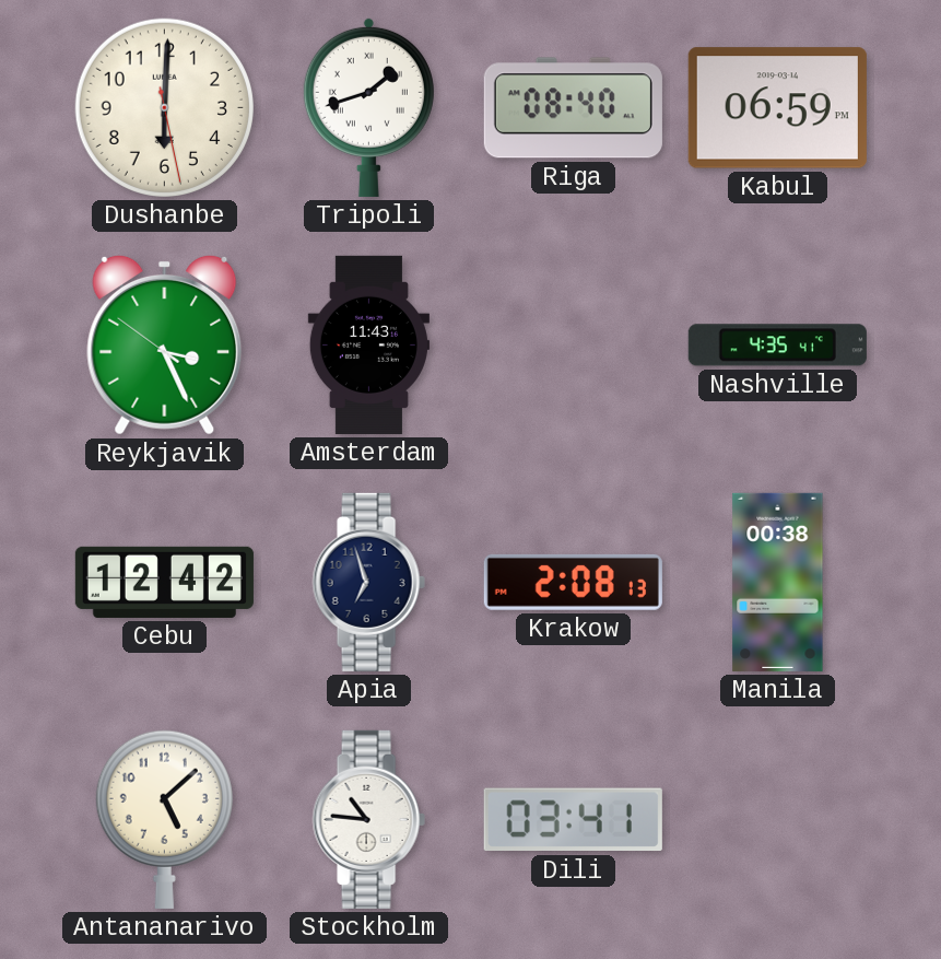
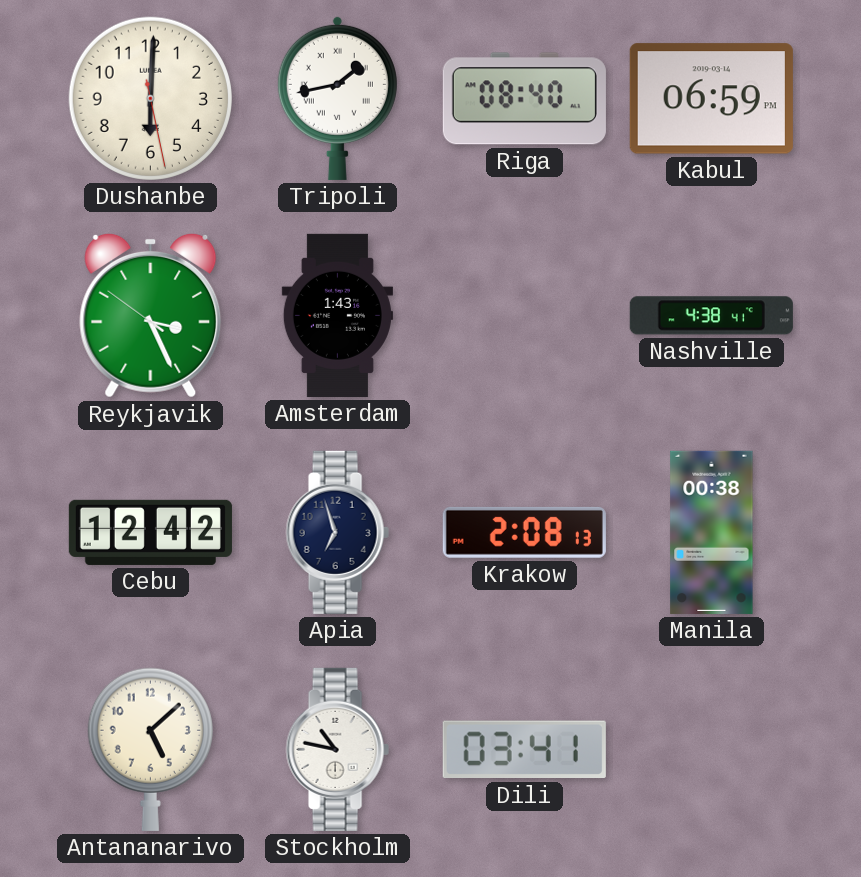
Tripoli: 1:42 -> 1:43
Amsterdam: 11:43 -> 1:43
Nashville: 4:35 -> 4:38
Stockholm: 10:46 -> 10:47
